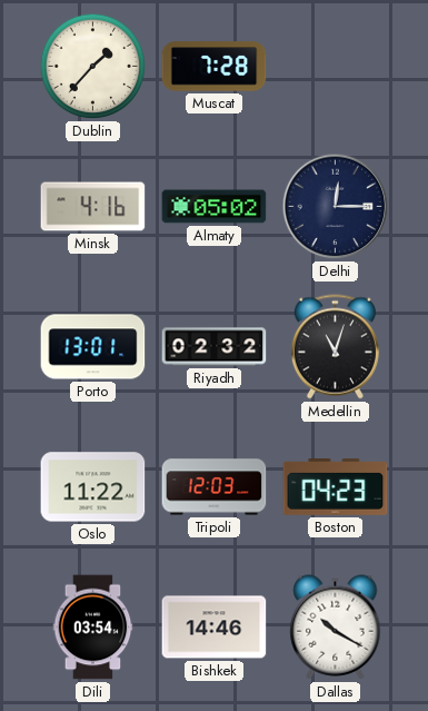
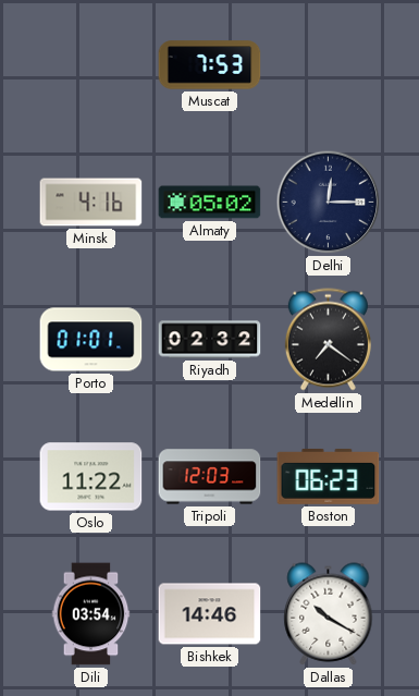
Dublin: 1:37 -> none
Muscat: 7:28 -> 7:53
Porto: 13:01 -> 01:01
Medellin: 11:03 -> 7:21
Boston: 04:23 -> 06:23
